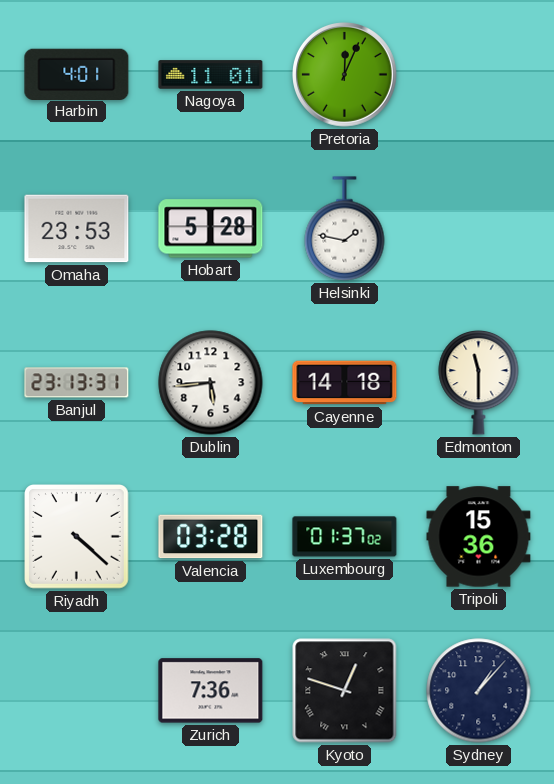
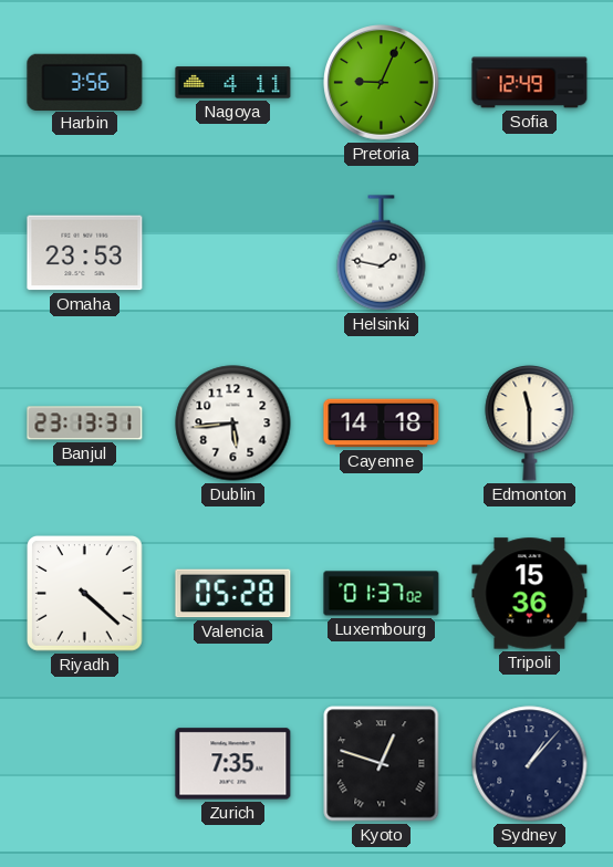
Harbin: 4:01 -> 3:56
Nagoya: 11:01 -> 4:11
Pretoria: 12:04 -> 9:04
Sofia: none -> 12:49
Hobart: 5:28 -> none
Valencia: 03:28 -> 05:28
Zurich: 7:36 -> 7:35
